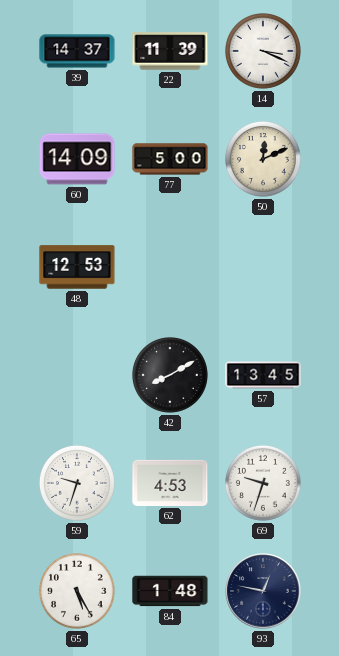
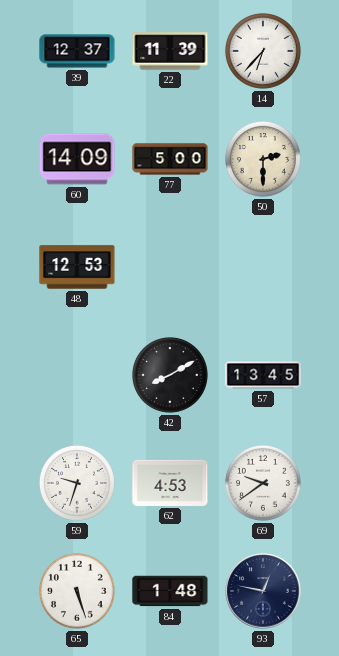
39: 14:37 -> 12:37
14: 3:19 -> 6:37
50: 12:11 -> 2:30
69: 9:33 -> 9:39
65: 5:25 -> 5:27
